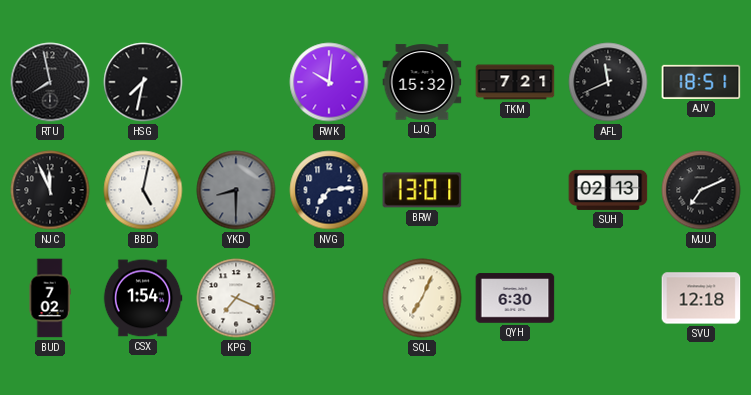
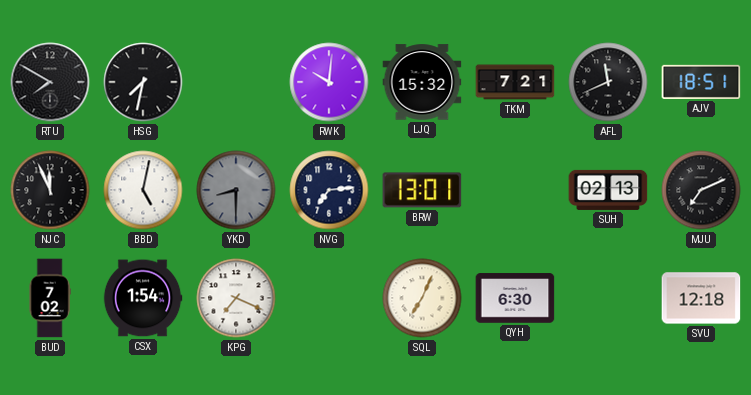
RTU: 7:58 -> 7:50
